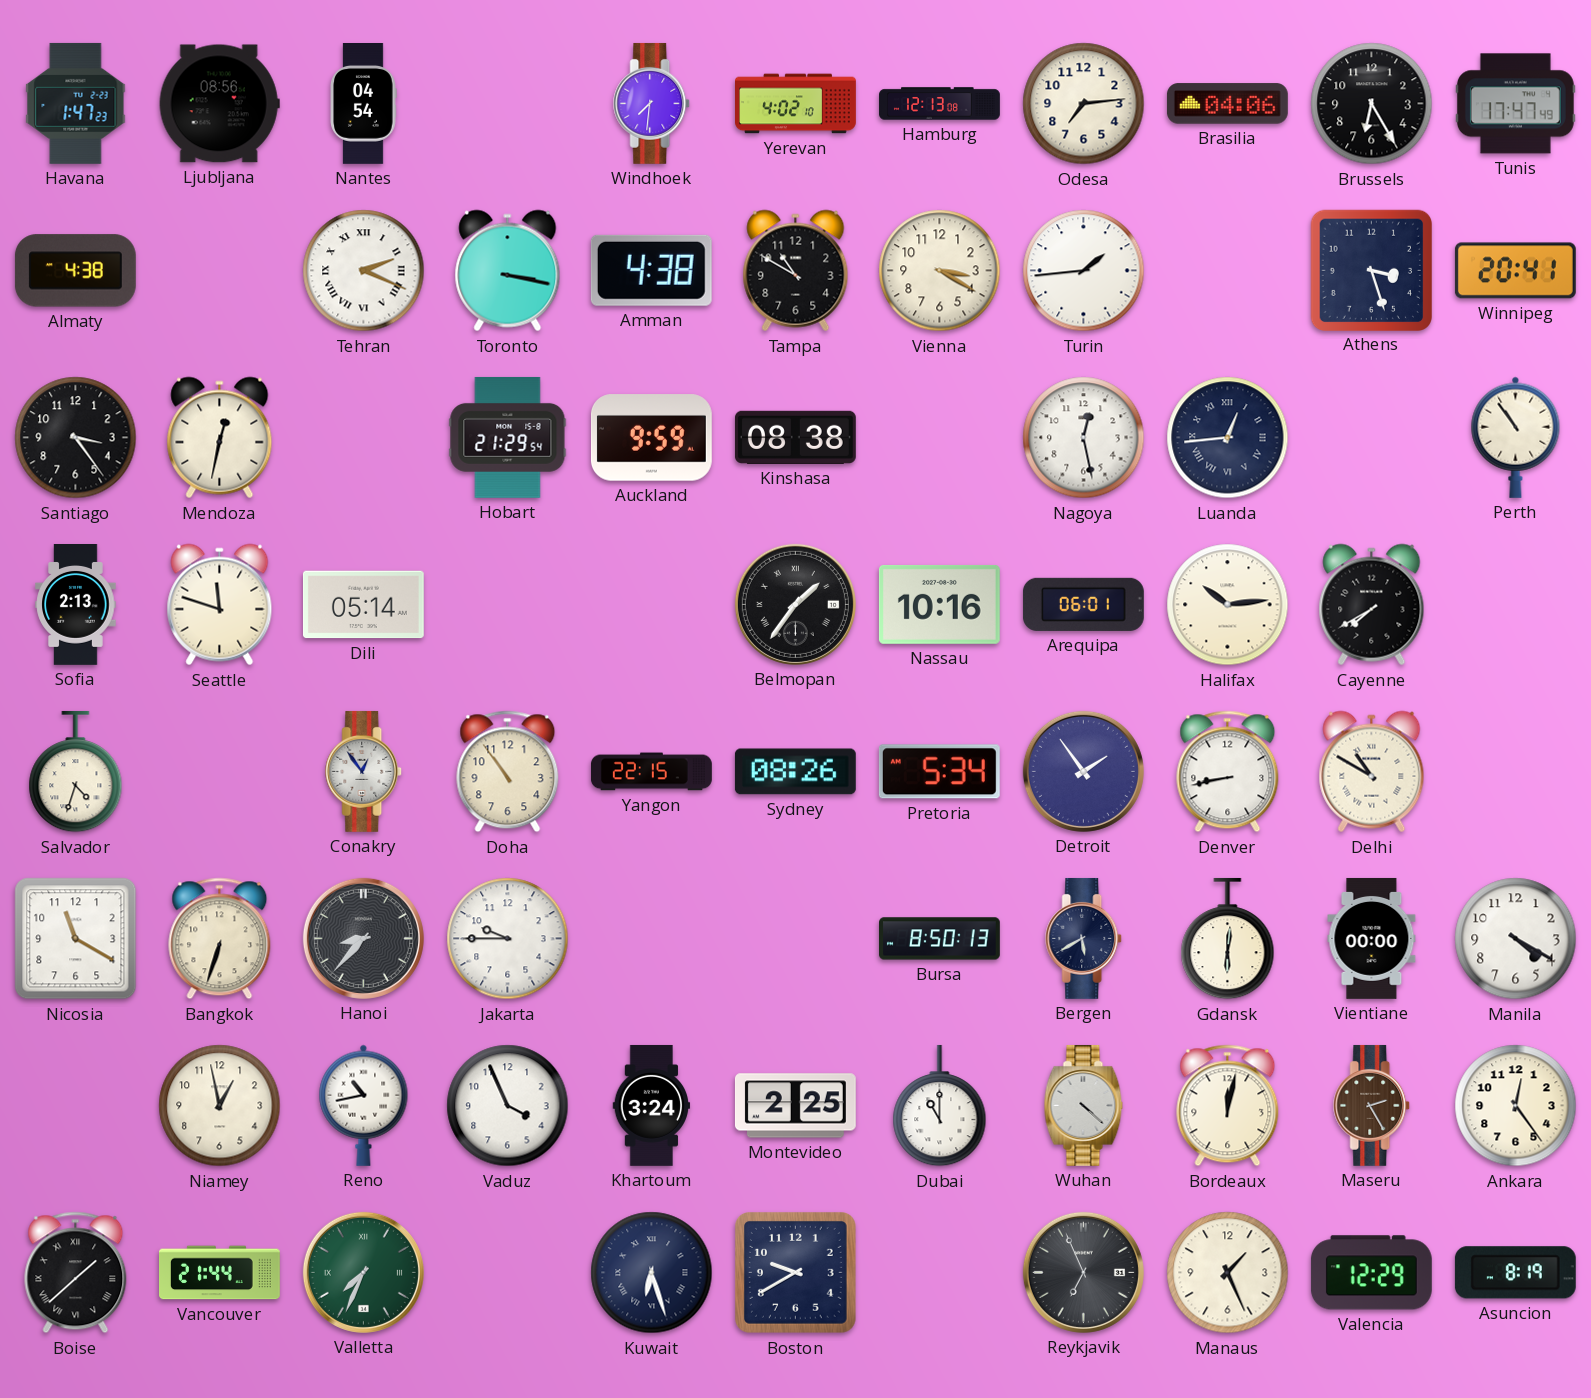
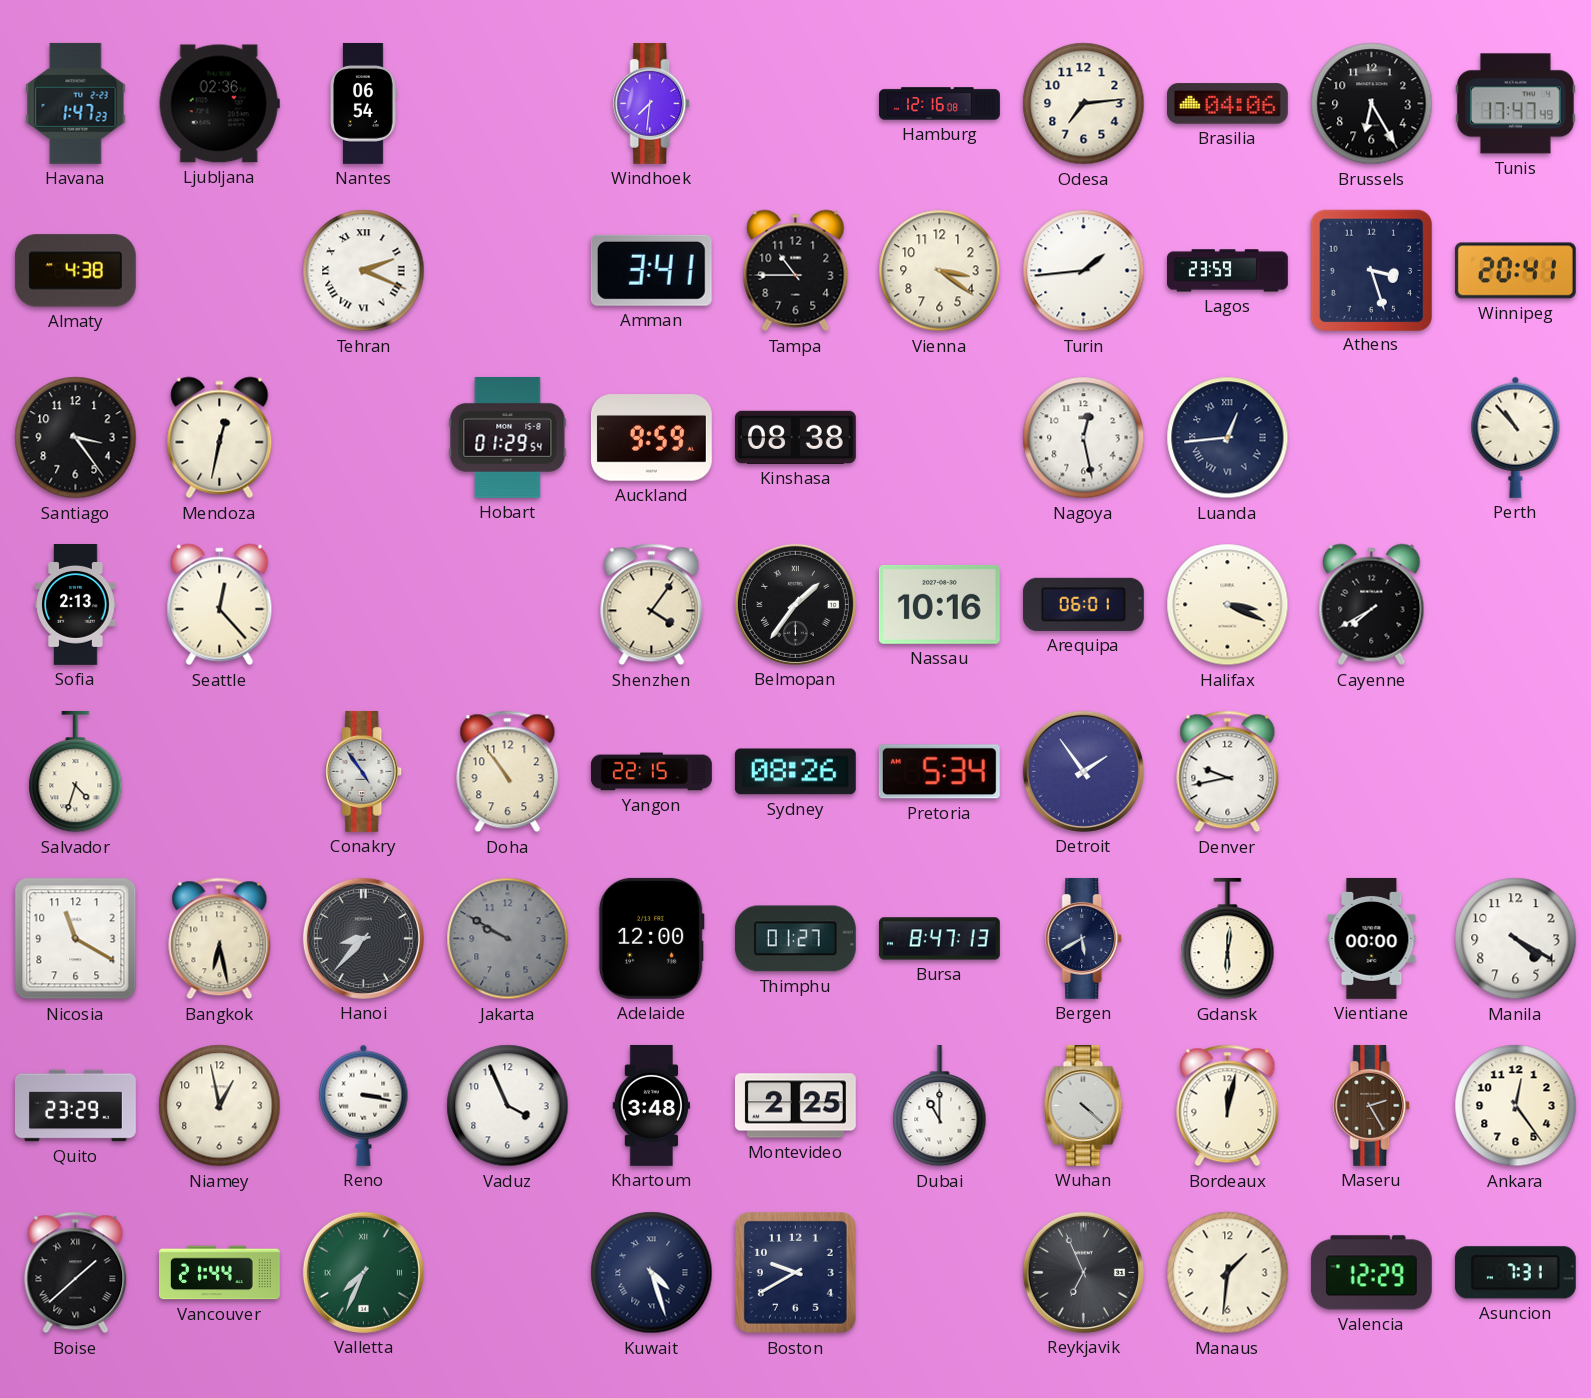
Ljubljana: 08:56 -> 02:36
Nantes: 04:54 -> 06:54
Yerevan: 4:02 -> none
Hamburg: 12:13 -> 12:16
Toronto: 3:17 -> none
Amman: 4:38 -> 3:41
Tampa: 10:50 -> 10:45
Vienna: 3:20 -> 3:21
Lagos: none -> 23:59
Hobart: 21:29 -> 01:29
Perth: 10:54 -> 10:53
Seattle: 11:48 -> 12:23
Dili: 05:14 -> none
Shenzhen: none -> 4:06
Halifax: 10:14 -> 3:19
Conakry: 12:54 -> 4:54
Denver: 8:43 -> 9:43
Delhi: 10:50 -> none
Bangkok: 6:33 -> 6:28
Jakarta: 9:45 -> 9:50
Jakarta dial: white -> grey
Adelaide: none -> 12:00
Thimphu: none -> 01:27
Bursa: 8:50 -> 8:47
Quito: none -> 23:29
Reno: 10:43 -> 3:17
Khartoum: 3:24 -> 3:48
Kuwait: 6:27 -> 4:27
Manaus: 1:26 -> 1:31
Asuncion: 8:19 -> 7:31
